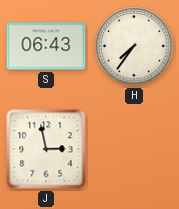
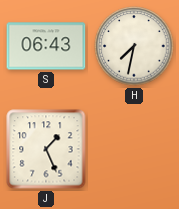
H: 7:36 -> 7:32
J: 2:58 -> 1:26
